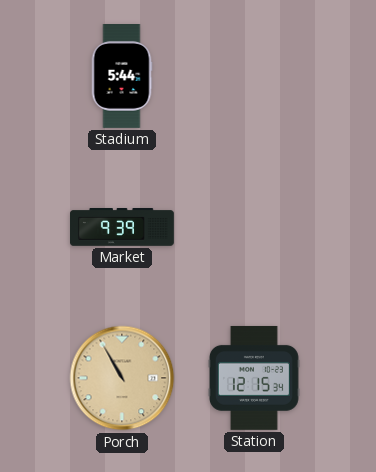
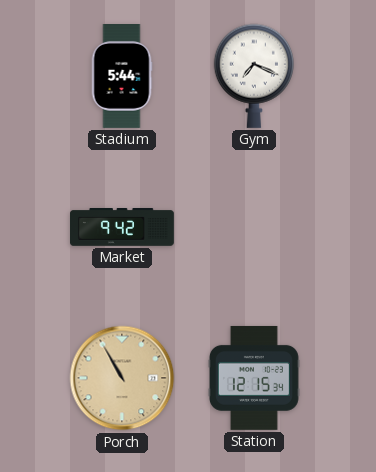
Gym: none -> 7:19
Market: 9:39 -> 9:42
